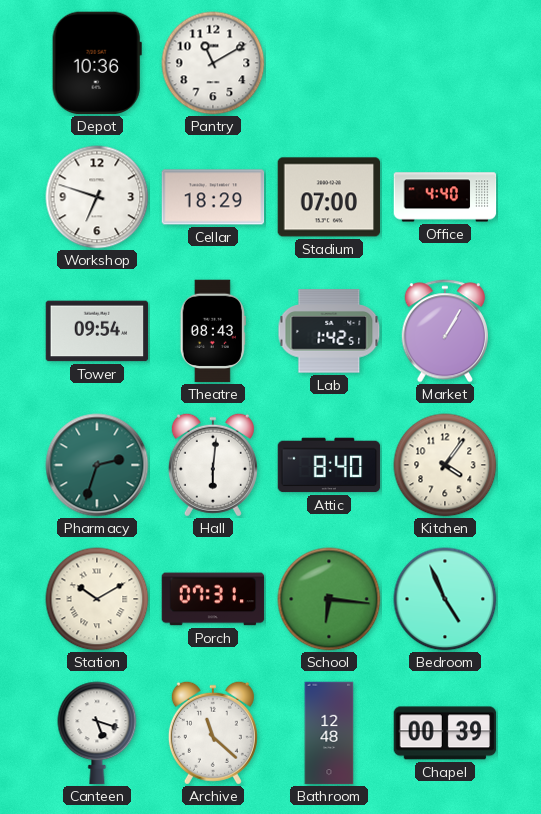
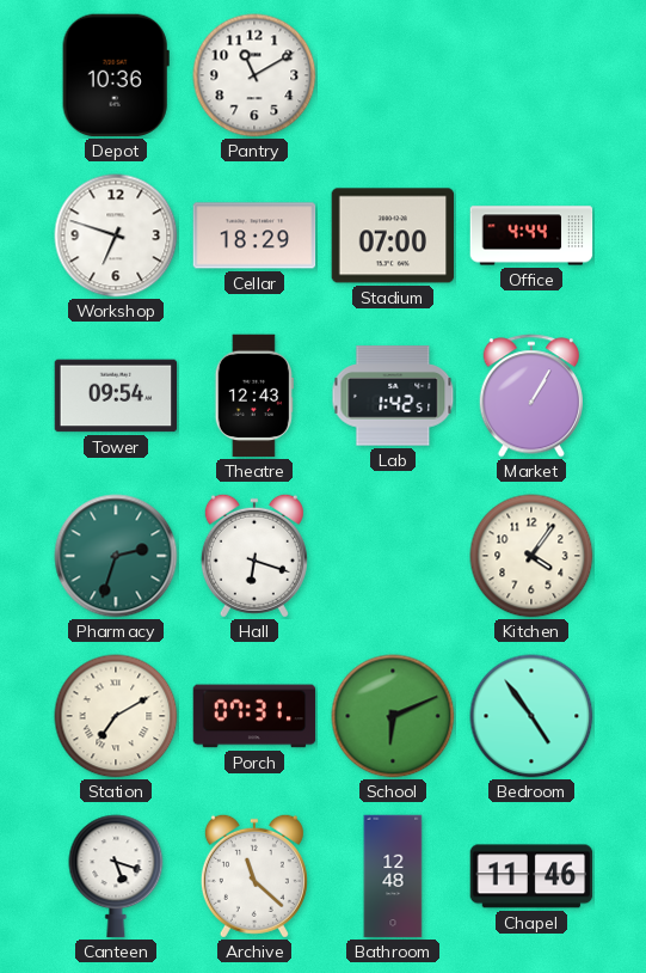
Office: 4:40 -> 4:44
Theatre: 08:43 -> 12:43
Hall: 6:01 -> 6:18
Attic: 8:40 -> none
Station: 10:10 -> 7:10
School: 6:16 -> 6:11
Bedroom: 4:56 -> 4:54
Chapel: 00:39 -> 11:46
